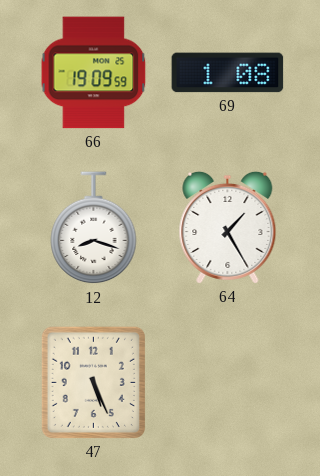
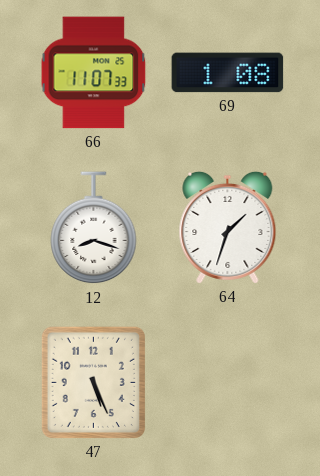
66: 19:09 -> 11:07
64: 1:25 -> 1:33
